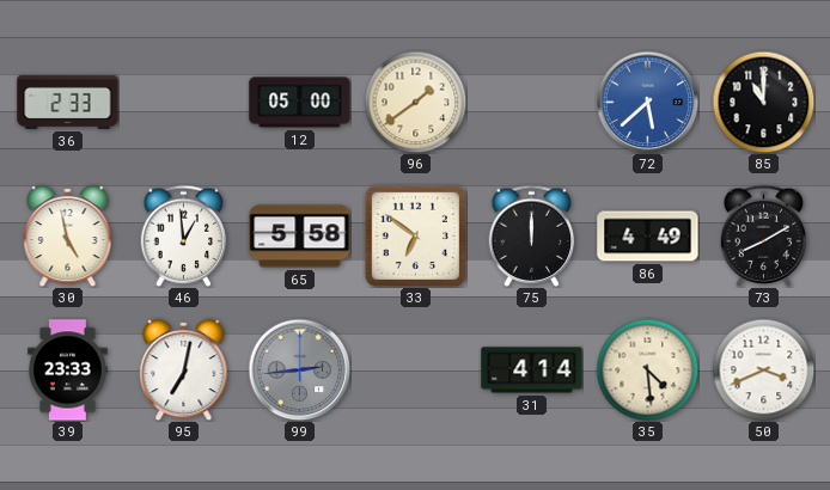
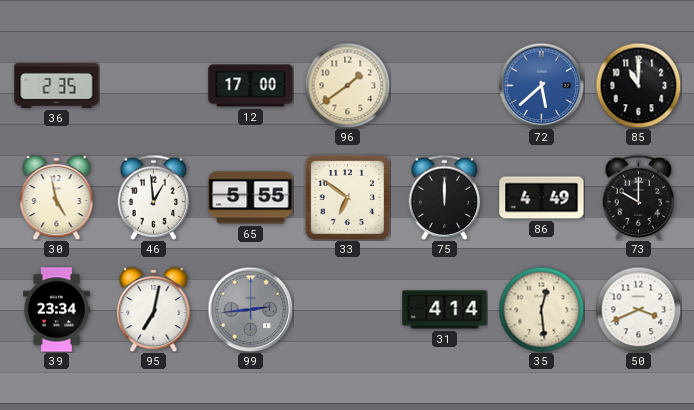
36: 2:33 -> 2:35
12: 05:00 -> 17:00
65: 5:58 -> 5:55
73: 8:10 -> 10:00
39: 23:33 -> 23:34
35: 4:29 -> 12:29
